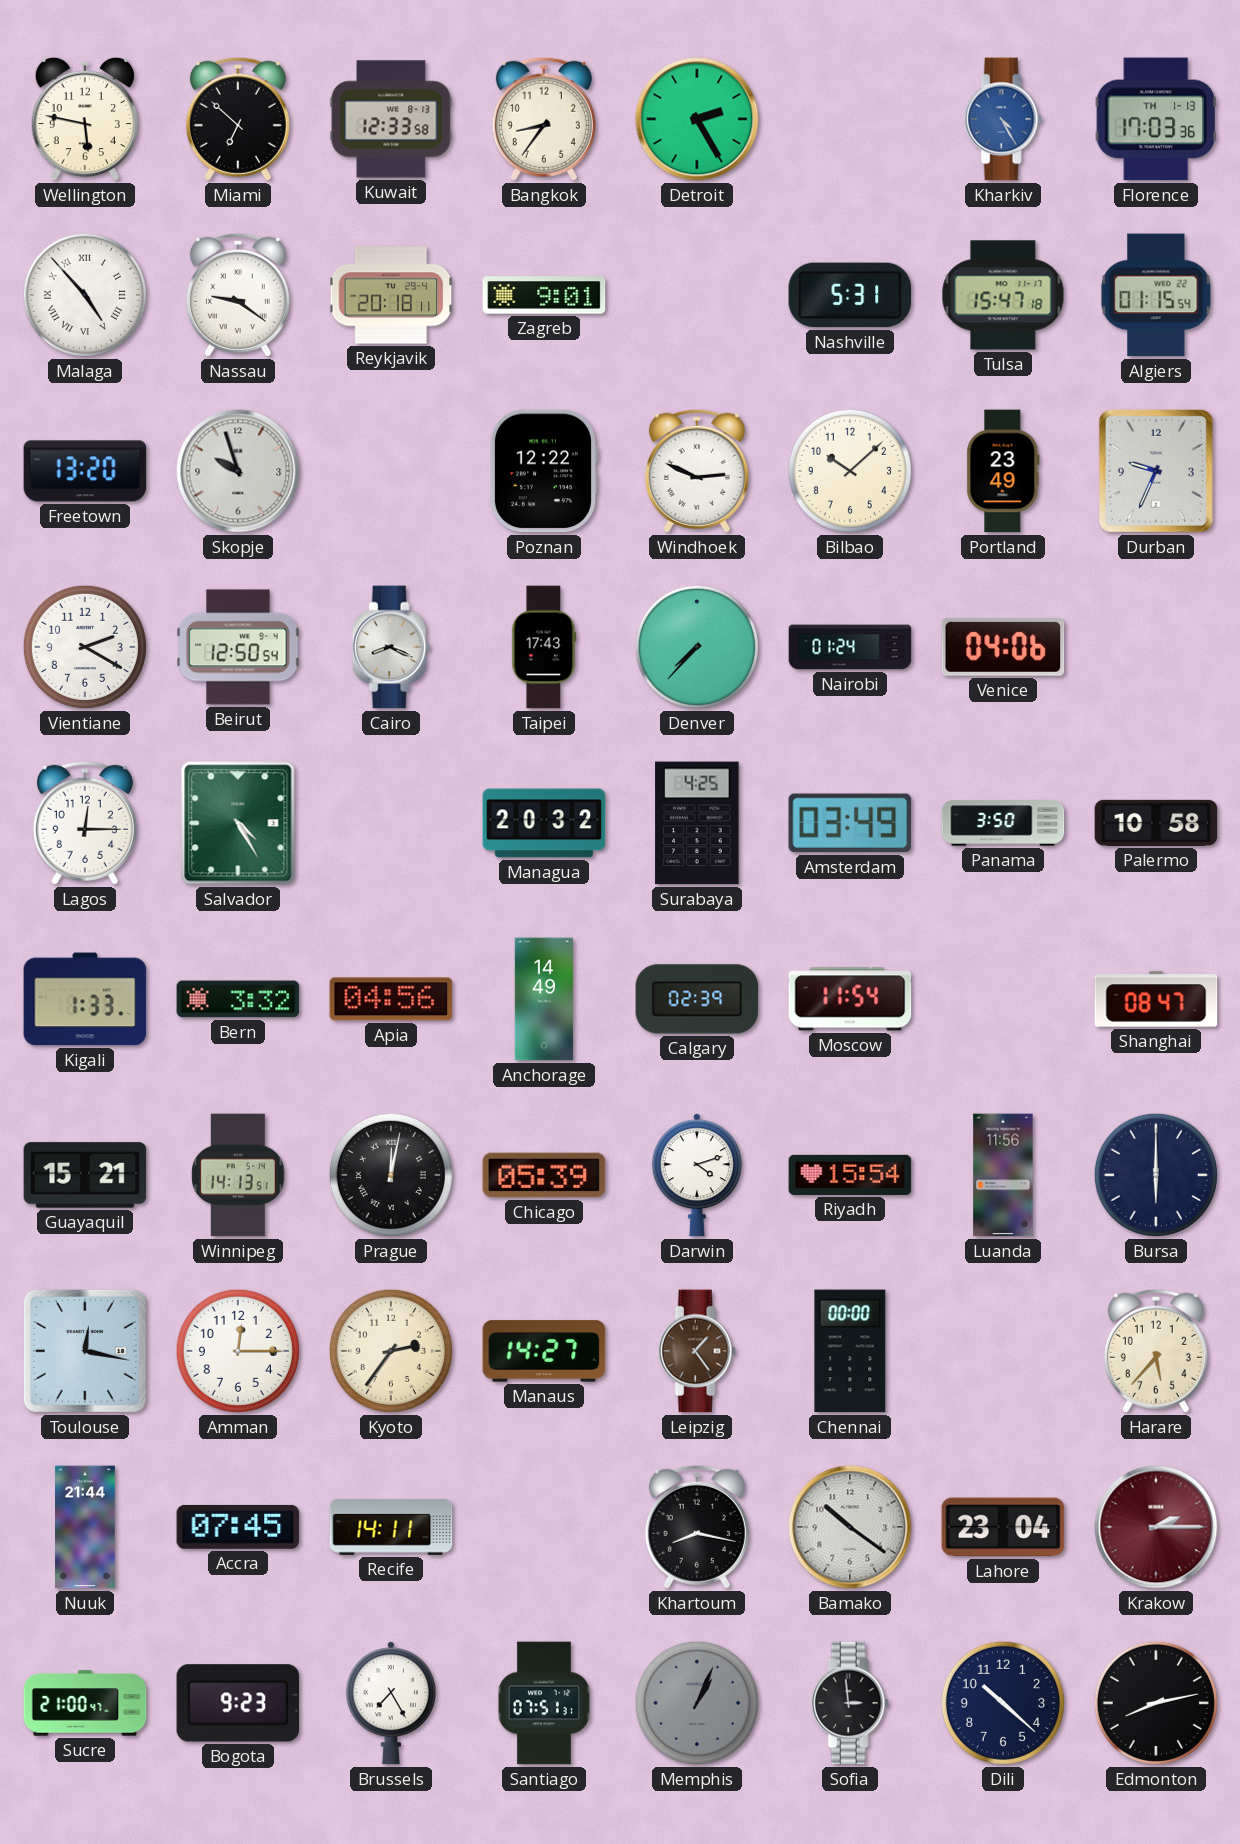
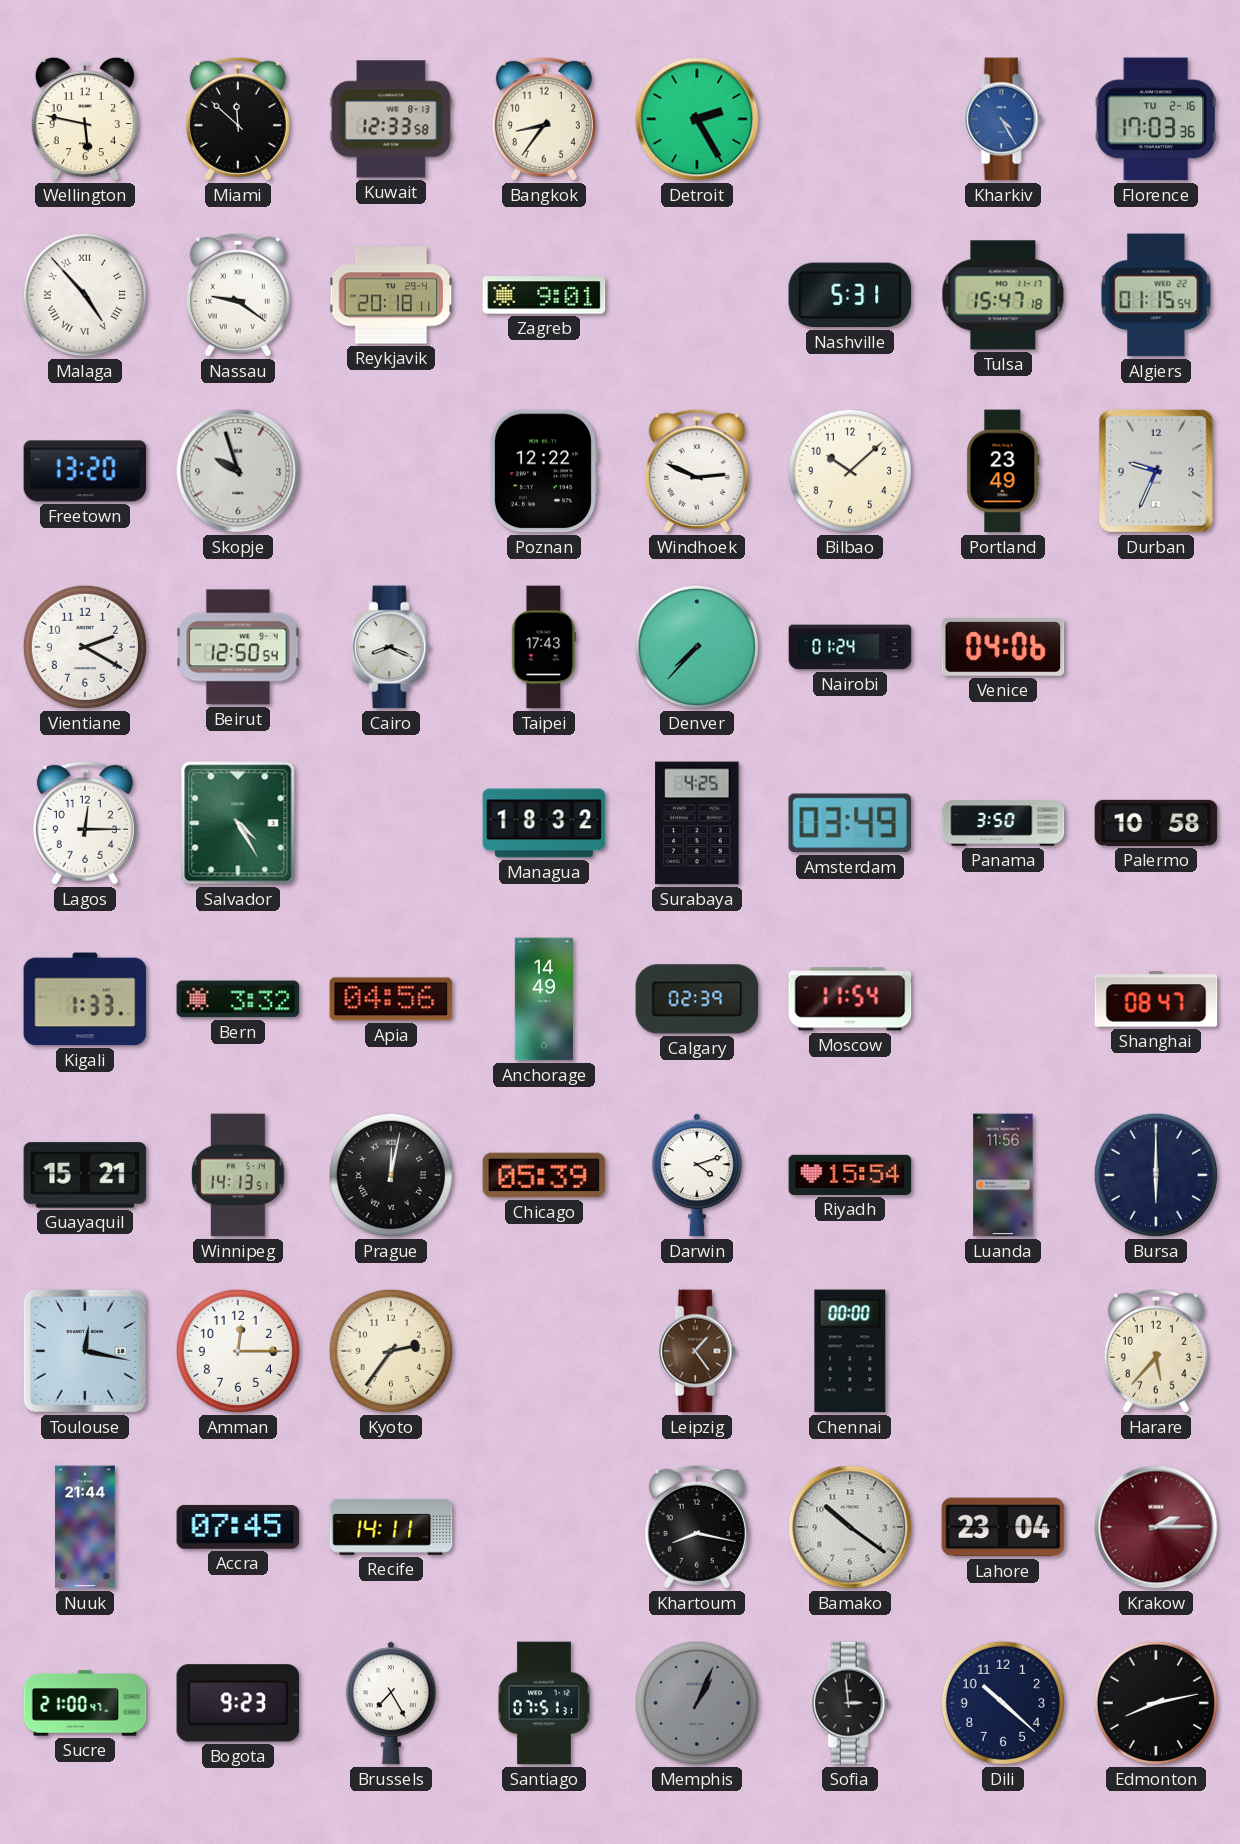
Miami: 6:52 -> 11:52
Florence date: TH 1-13 -> TU 2-16
Managua: 20:32 -> 18:32
Manaus: 14:27 -> none
